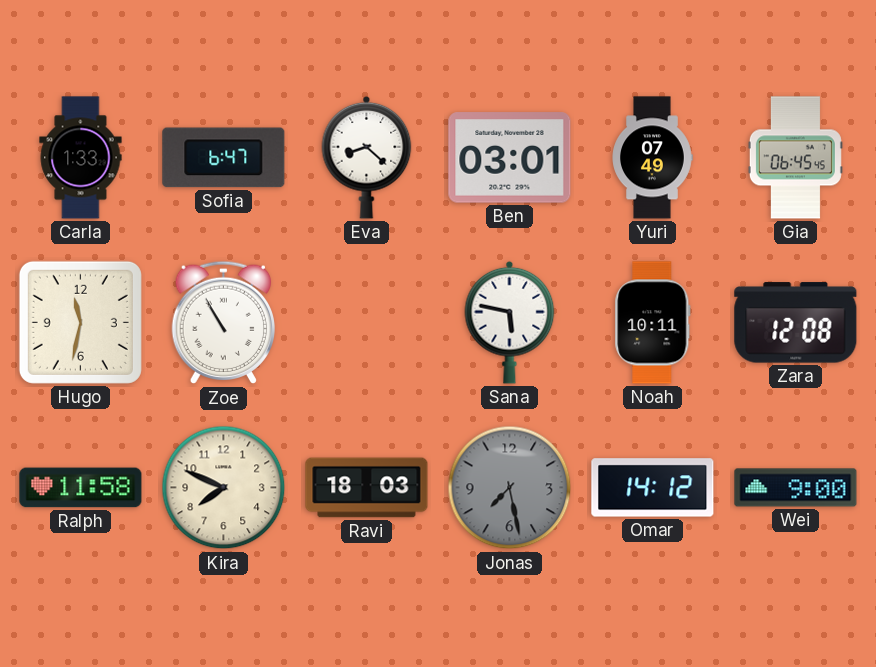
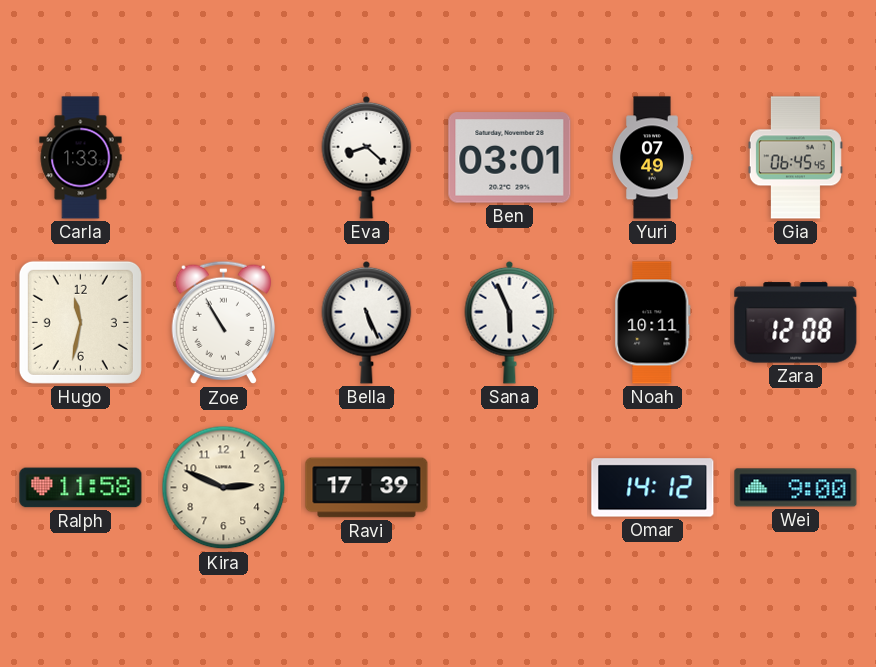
Sofia: 6:47 -> none
Bella: none -> 5:26
Sana: 5:47 -> 5:56
Kira: 7:49 -> 2:49
Ravi: 18:03 -> 17:39
Jonas: 7:28 -> none
